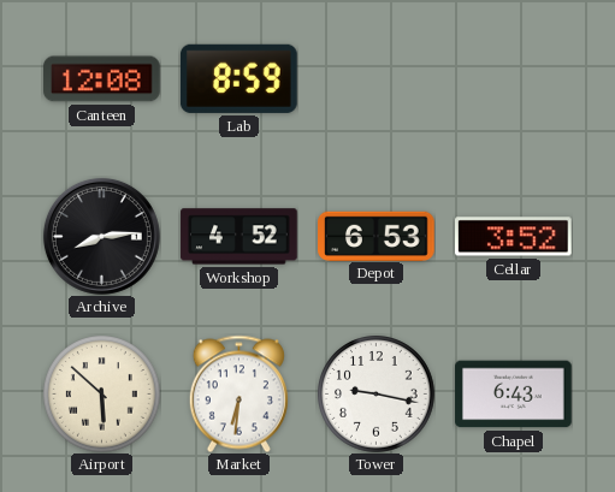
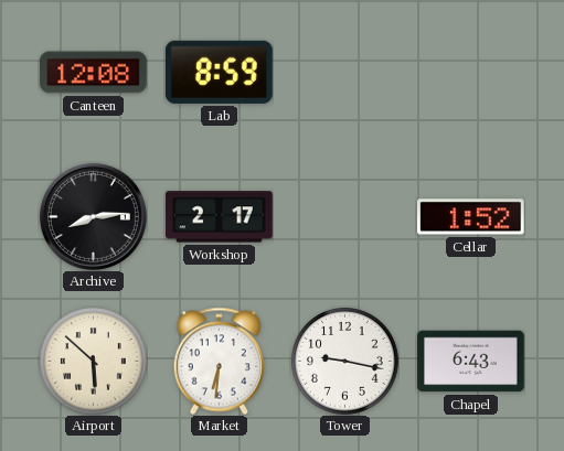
Workshop: 4:52 -> 2:17
Depot: 6:53 -> none
Cellar: 3:52 -> 1:52
